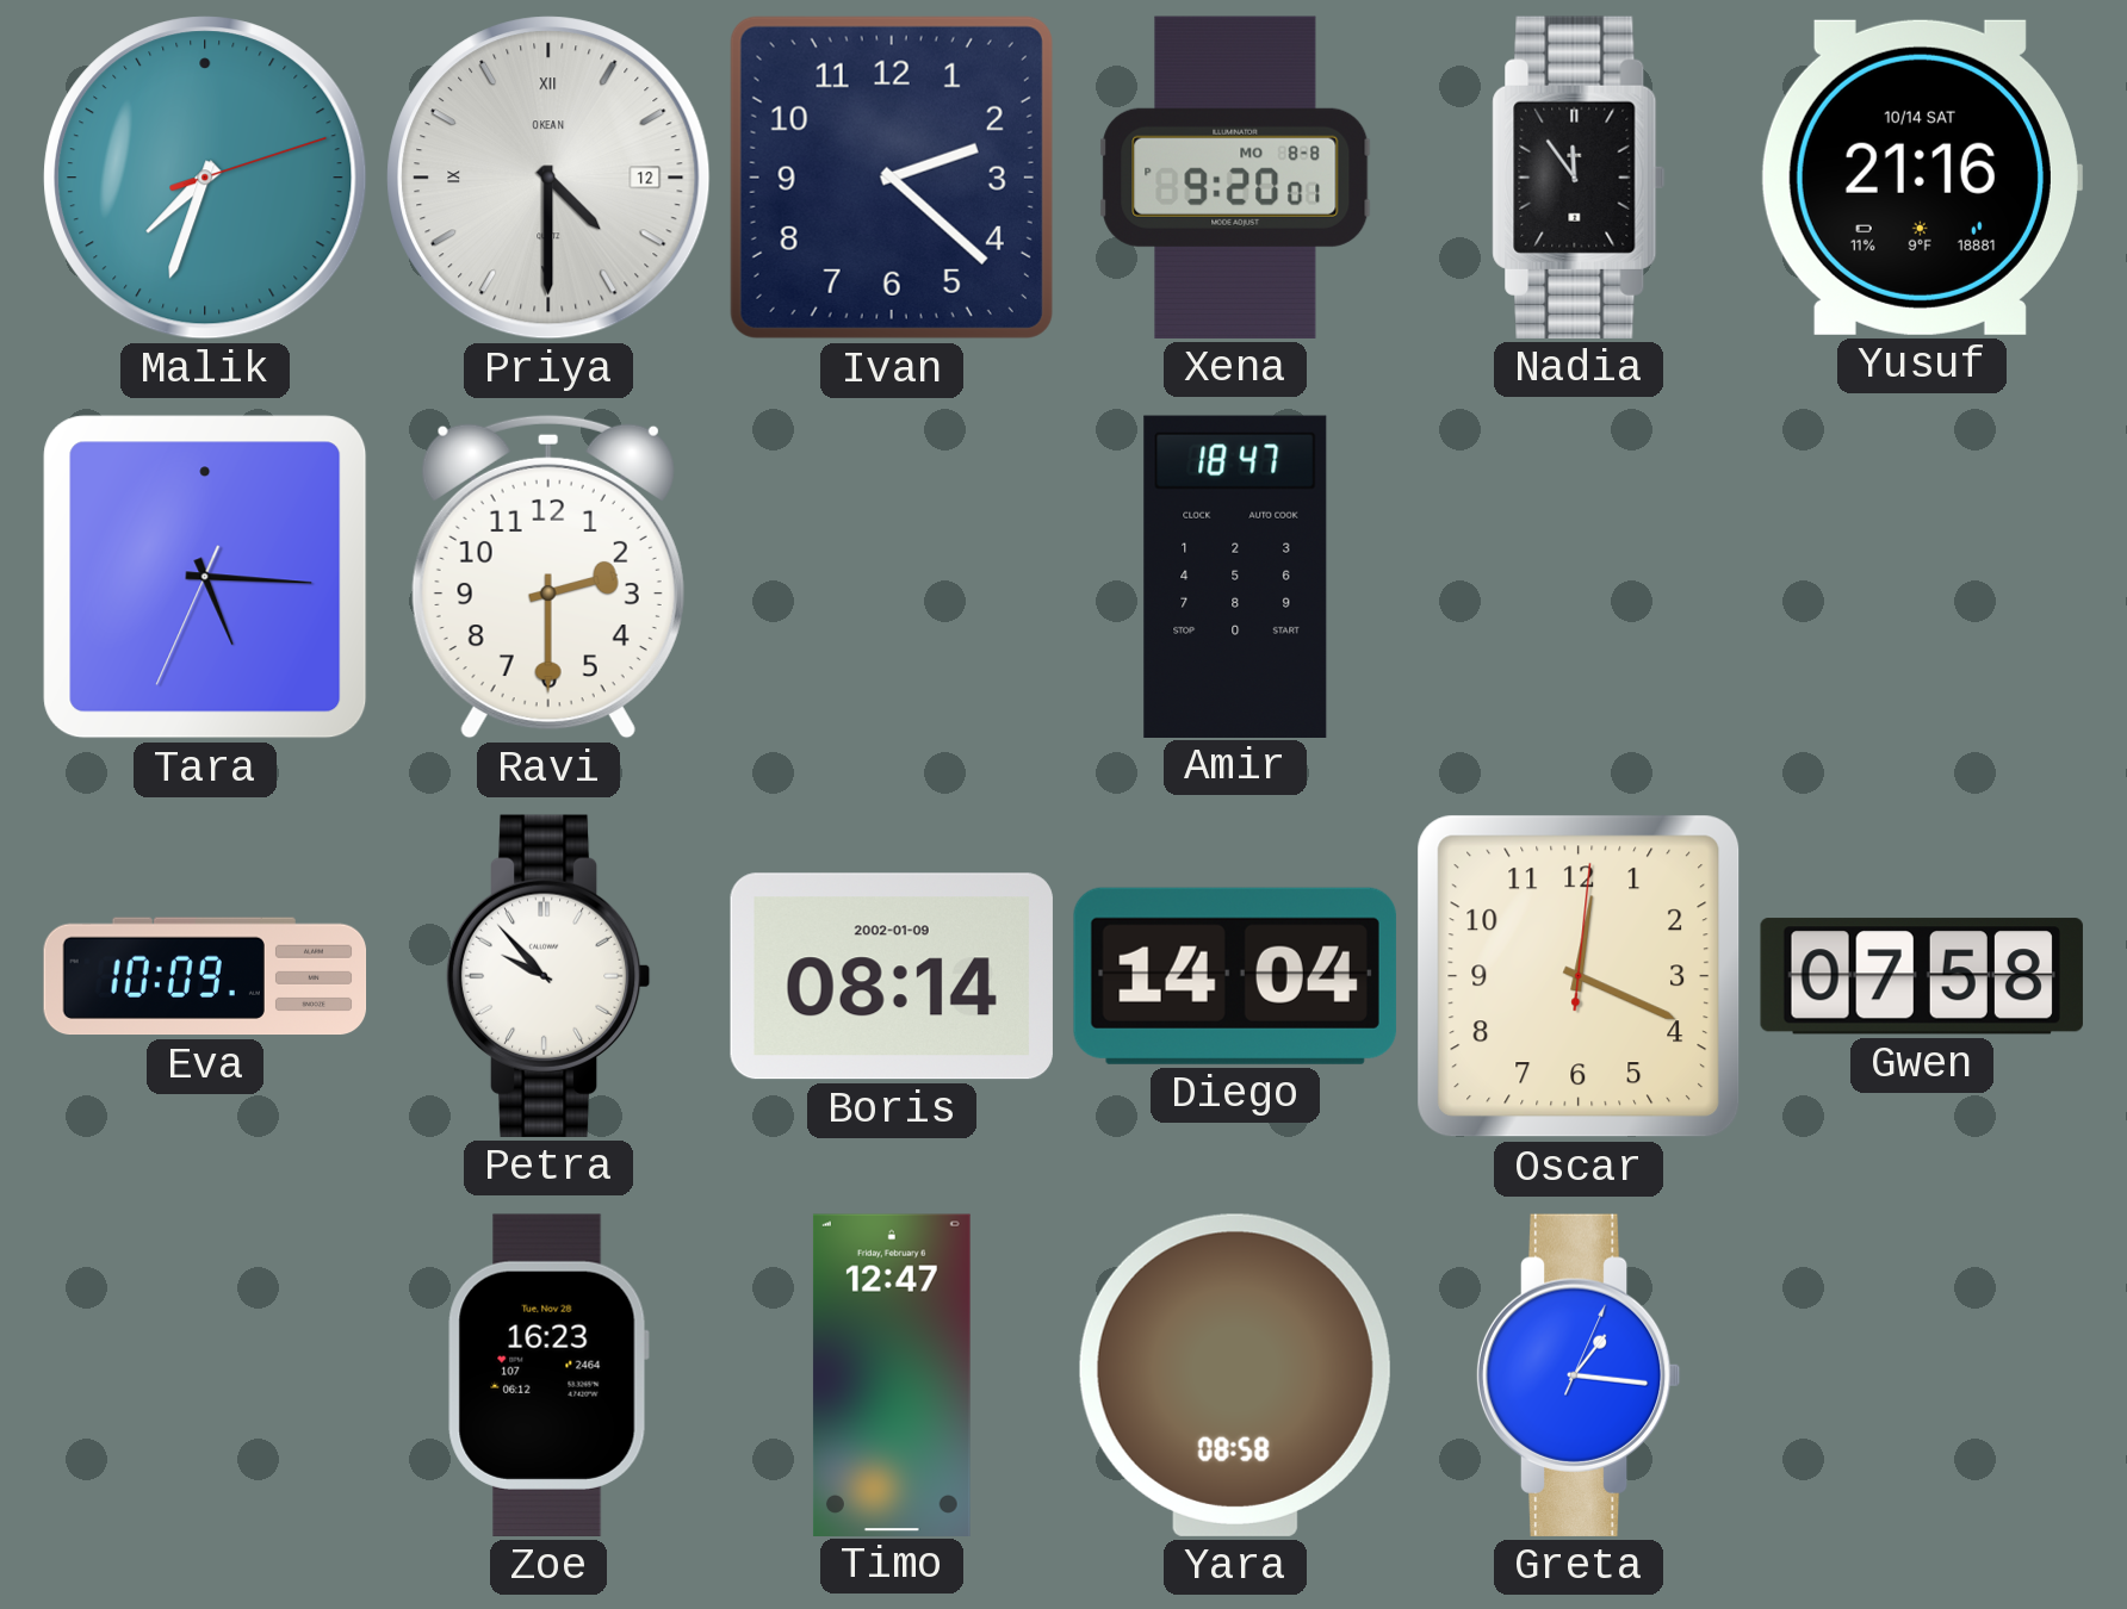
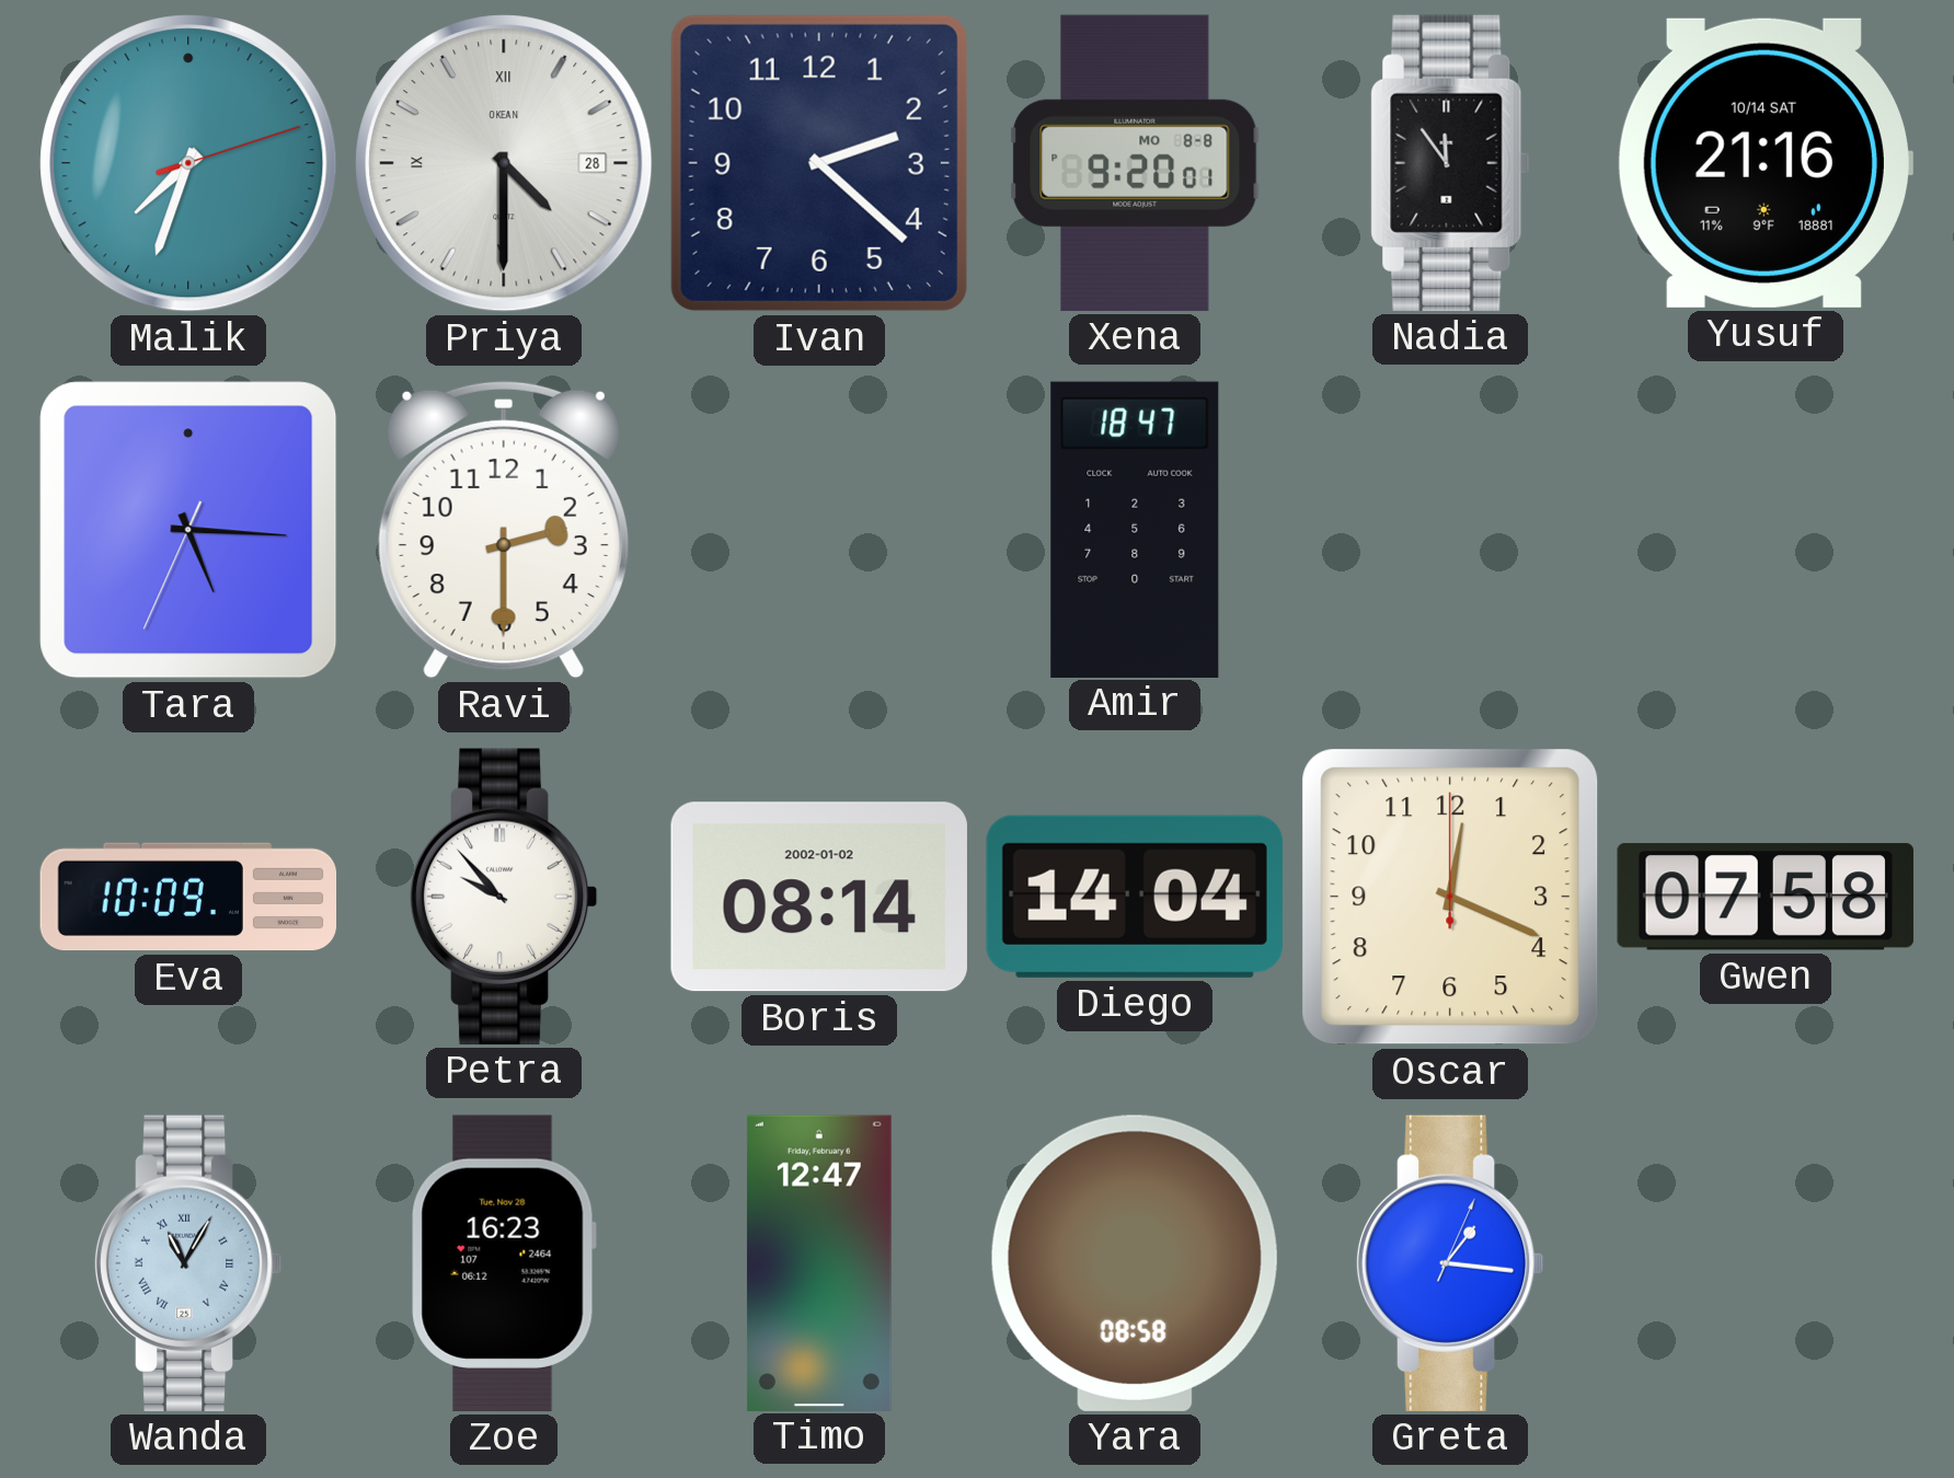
Priya date: 12 -> 28
Boris date: 2002-01-09 -> 2002-01-02
Oscar: 12:19:01 -> 12:19:00
Wanda: none -> 11:05
